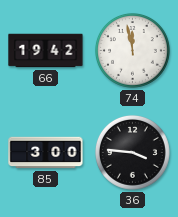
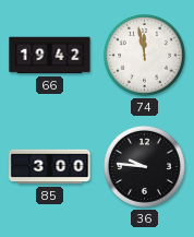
36: 3:46 -> 9:46
